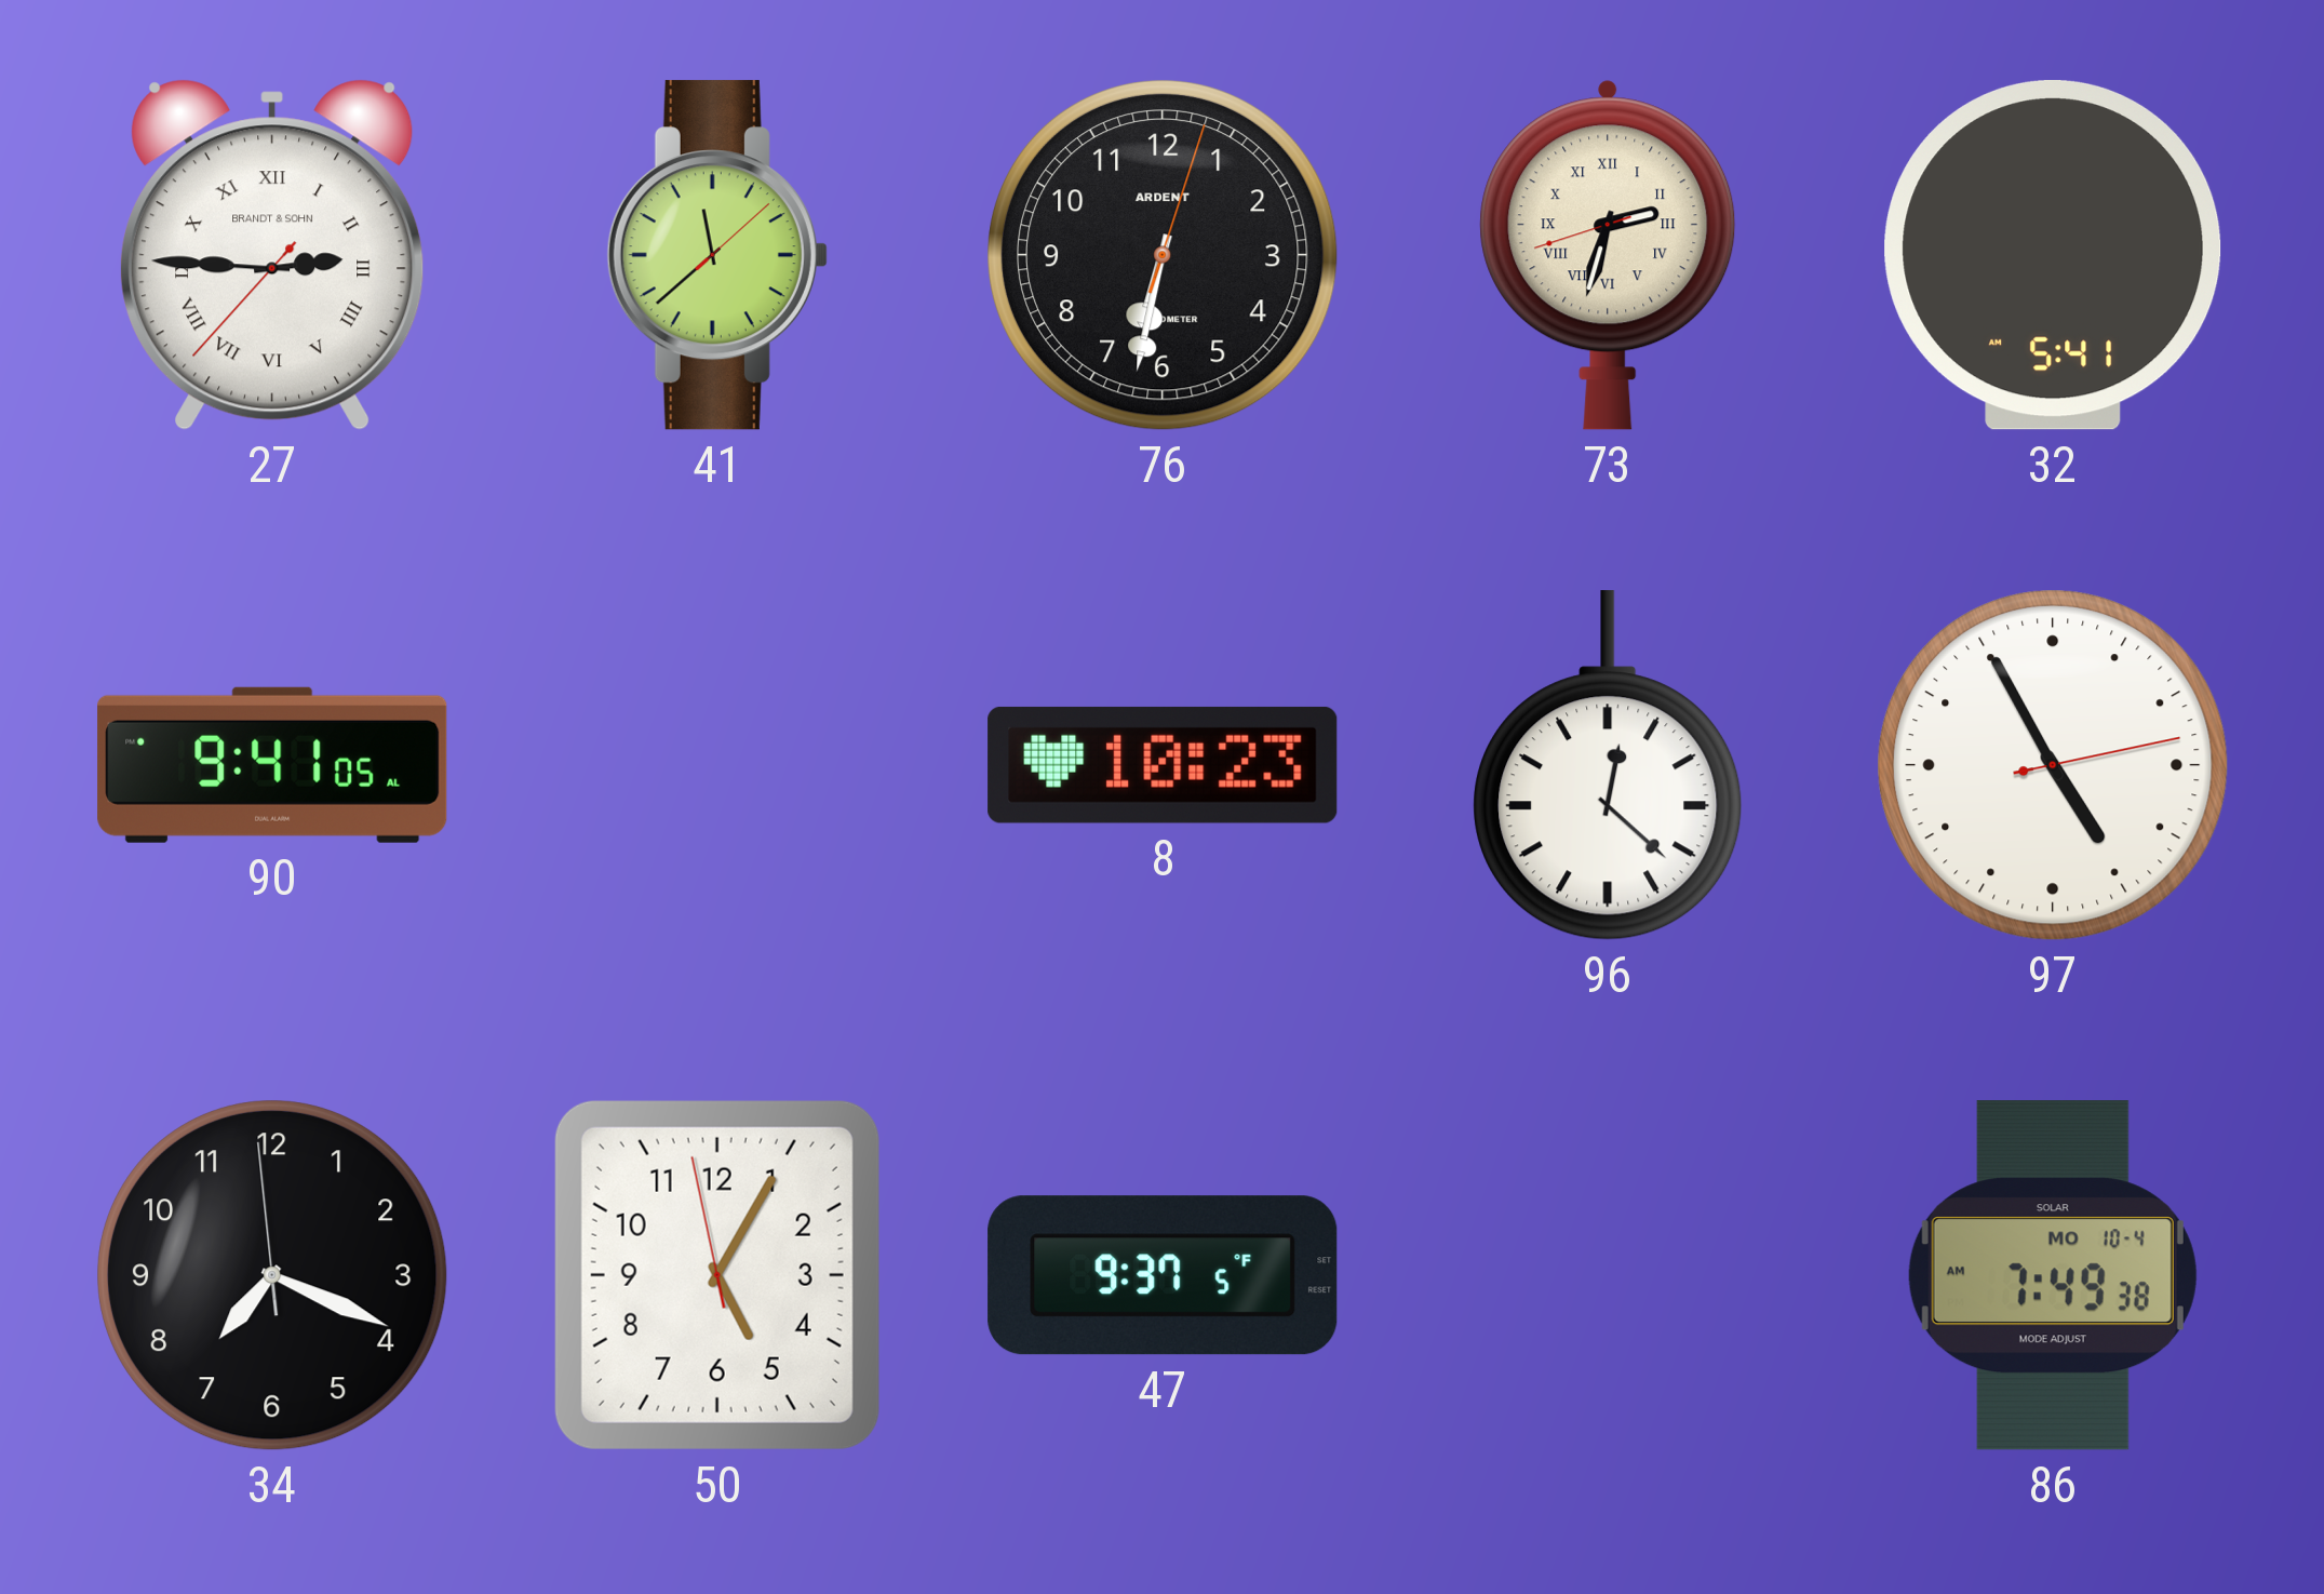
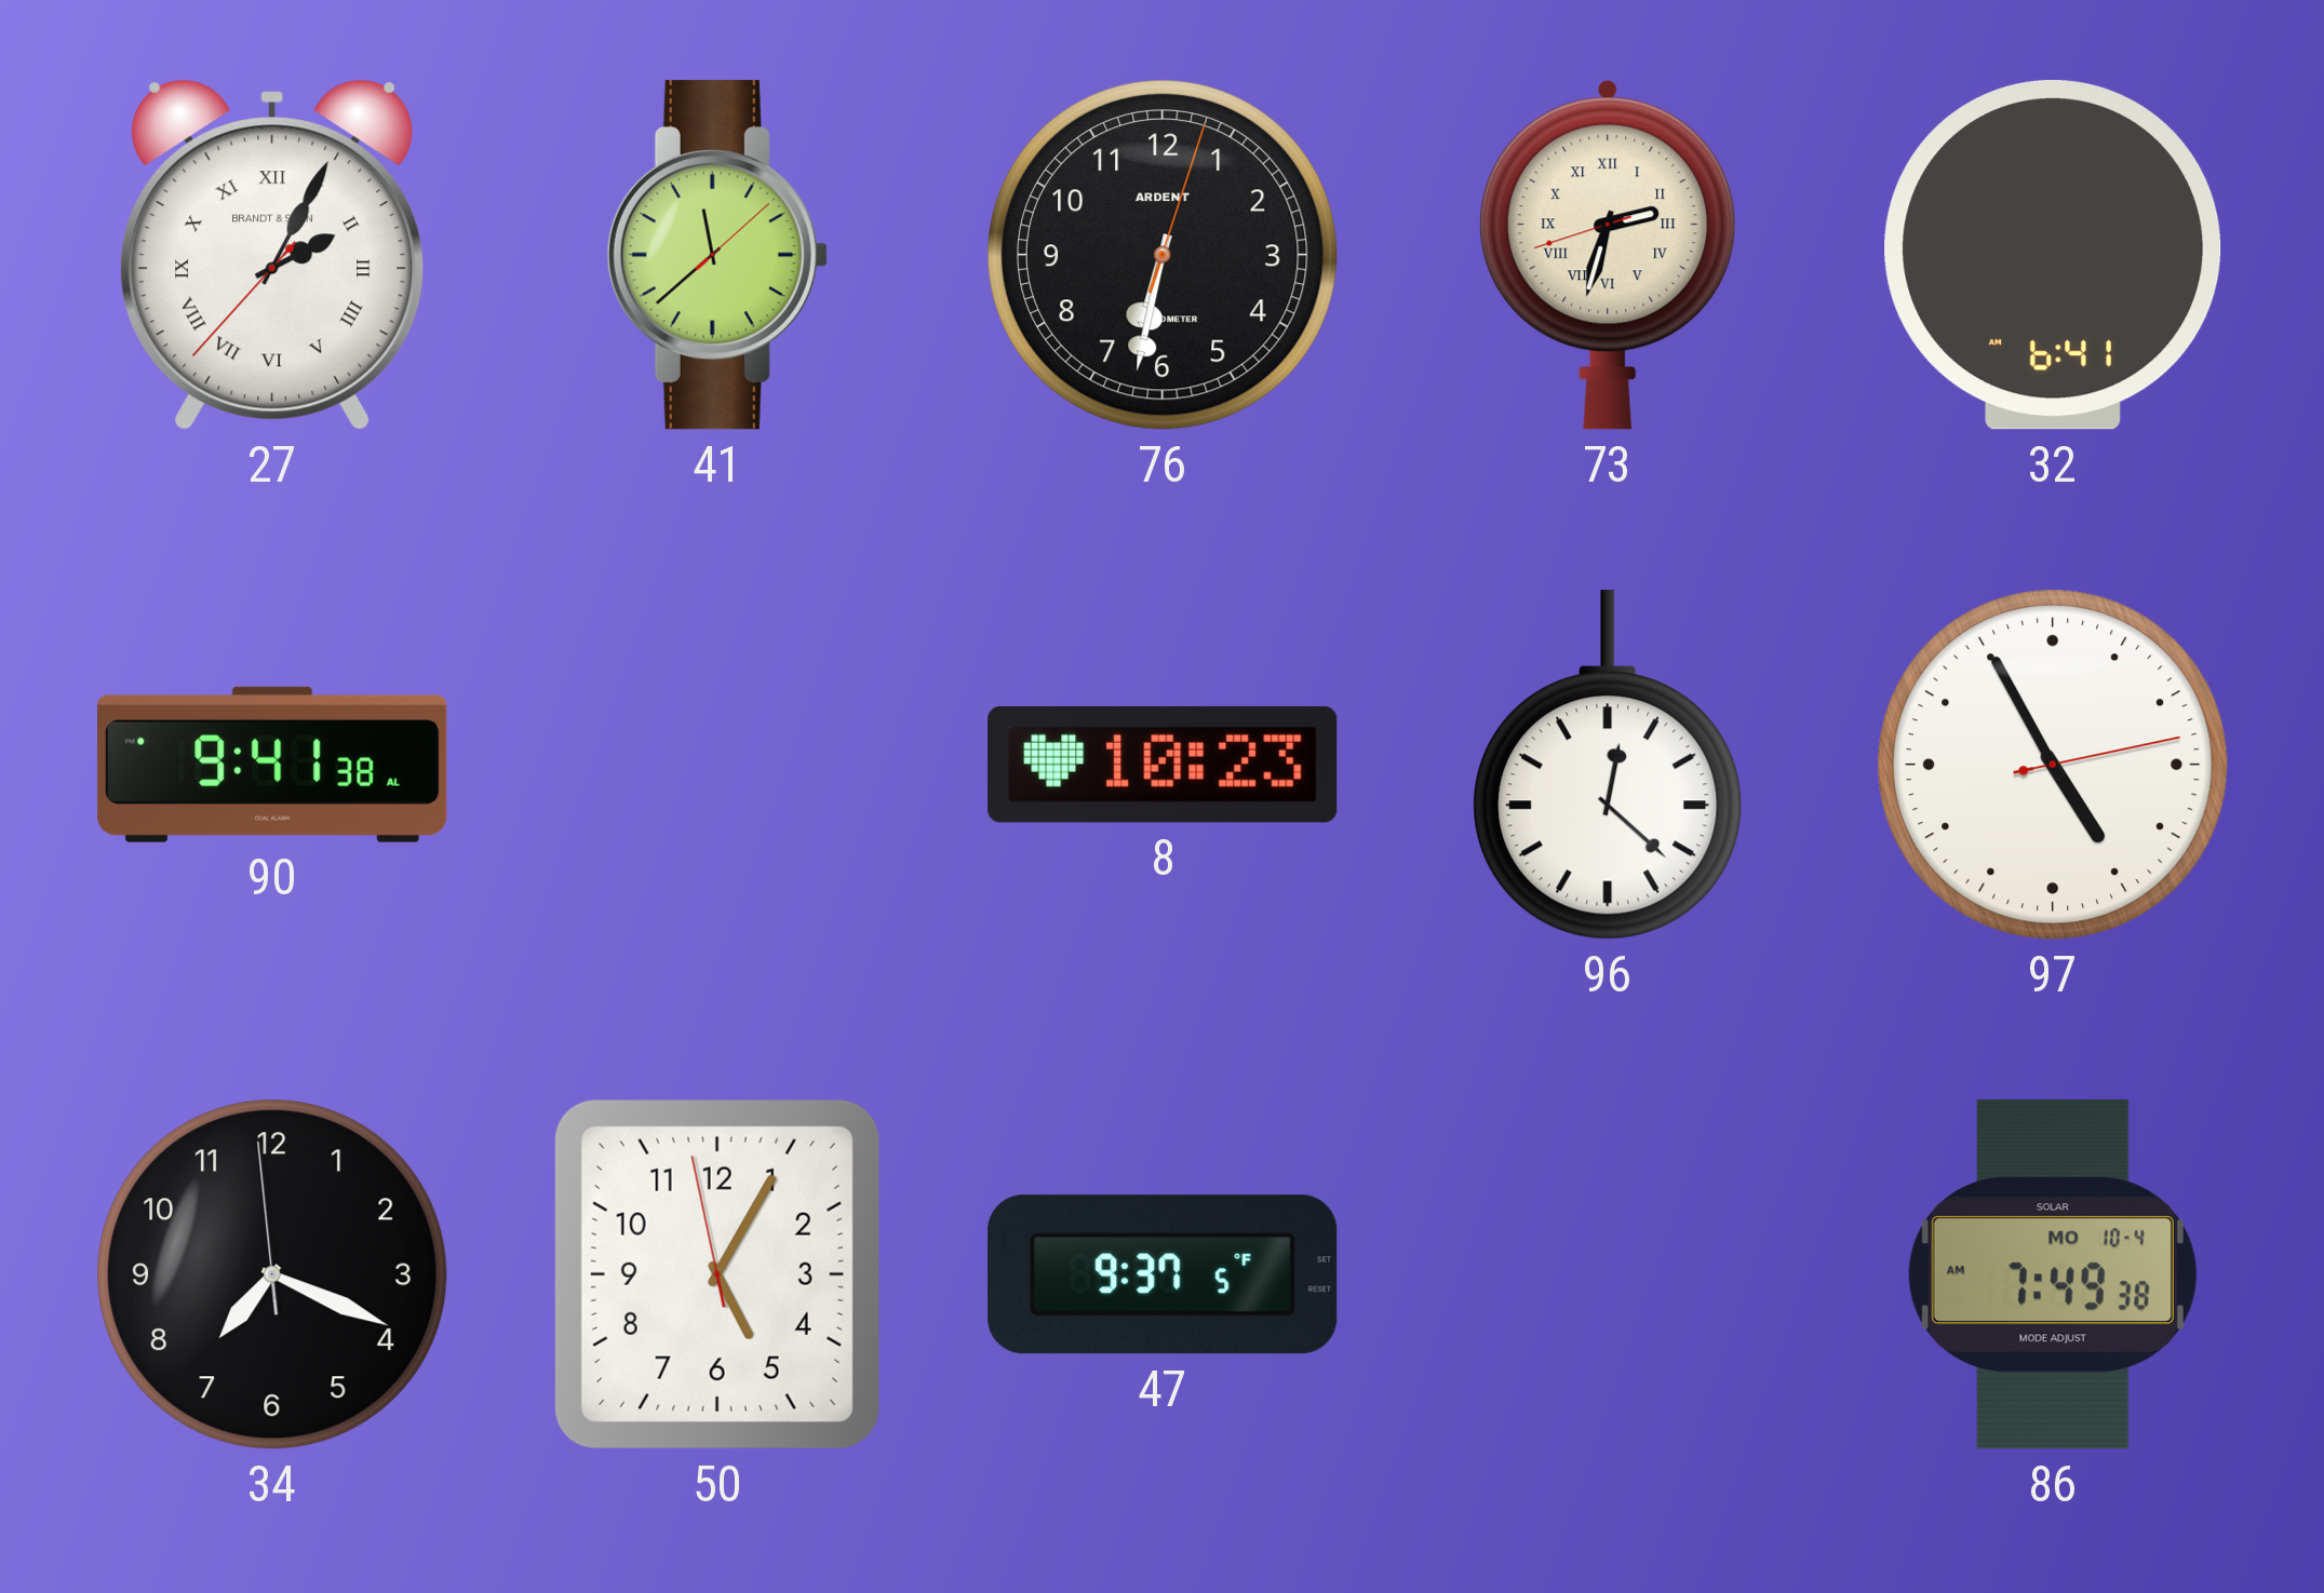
27: 2:45 -> 2:04
32: 5:41 -> 6:41
90: 9:41:05 -> 9:41:38
